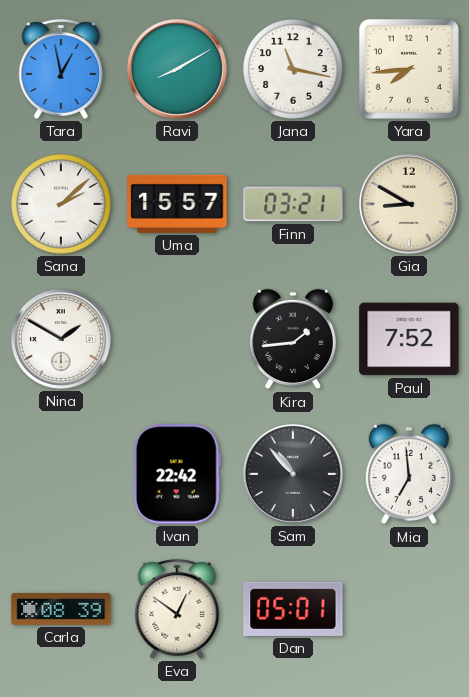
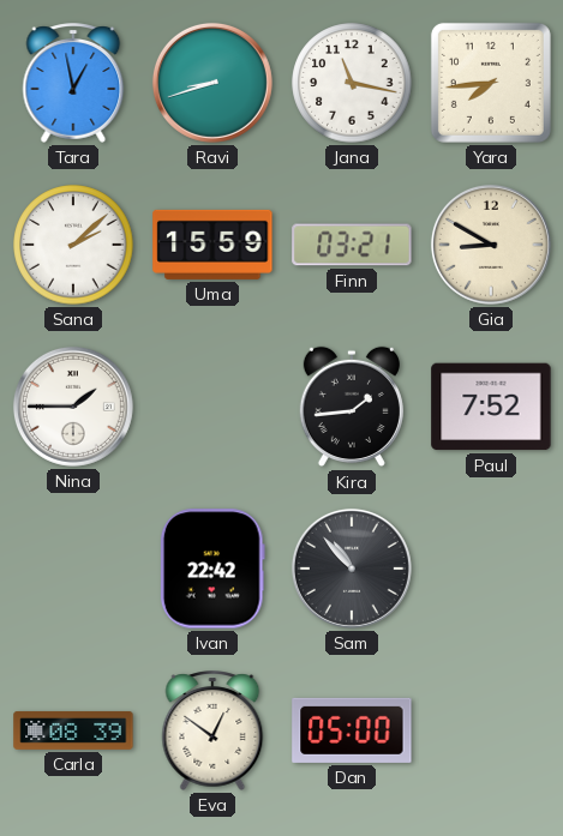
Ravi: 8:10 -> 8:42
Uma: 15:57 -> 15:59
Nina: 1:50 -> 1:45
Mia: 6:59 -> none
Dan: 05:01 -> 05:00
